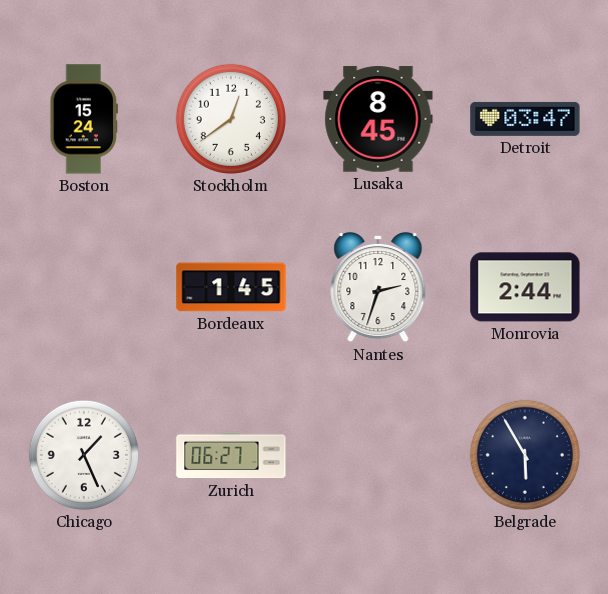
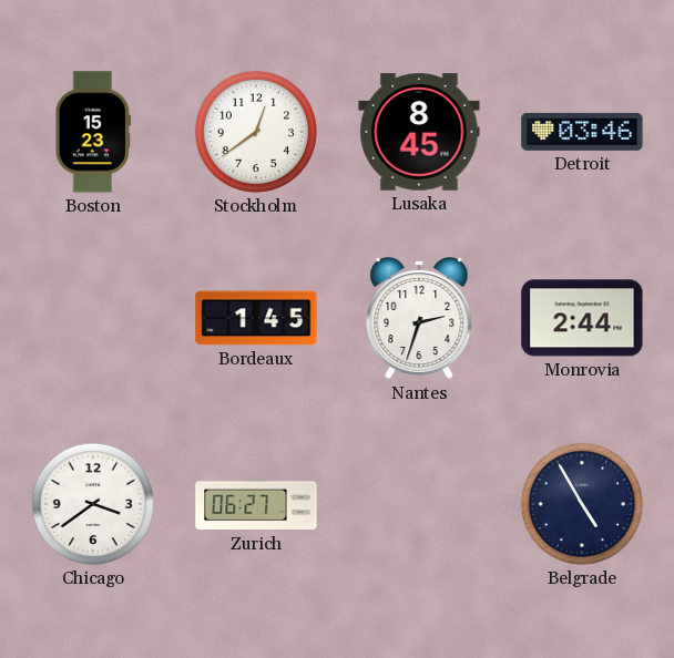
Boston: 15:24 -> 15:23
Detroit: 03:47 -> 03:46
Chicago: 1:26 -> 3:39
Belgrade: 5:55 -> 4:55
